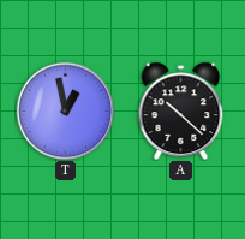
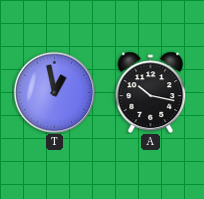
A: 10:22 -> 10:17
